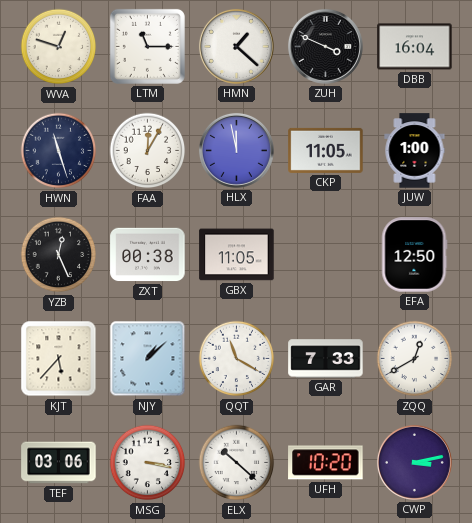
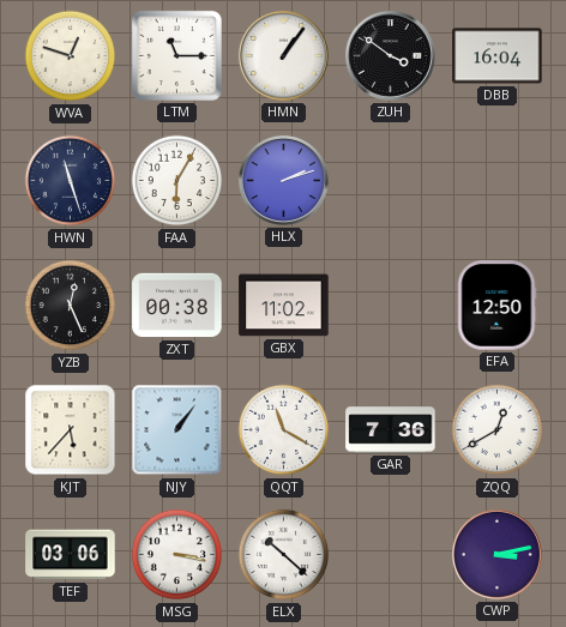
HMN: 1:22 -> 1:06
ZUH: 3:49 -> 3:51
FAA: 12:05 -> 6:05
HLX: 11:58 -> 2:12
CKP: 11:05 -> none
JUW: 1:00 -> none
GBX: 11:05 -> 11:02
NJY: 1:08 -> 1:06
GAR: 7:33 -> 7:36
UFH: 10:20 -> none
